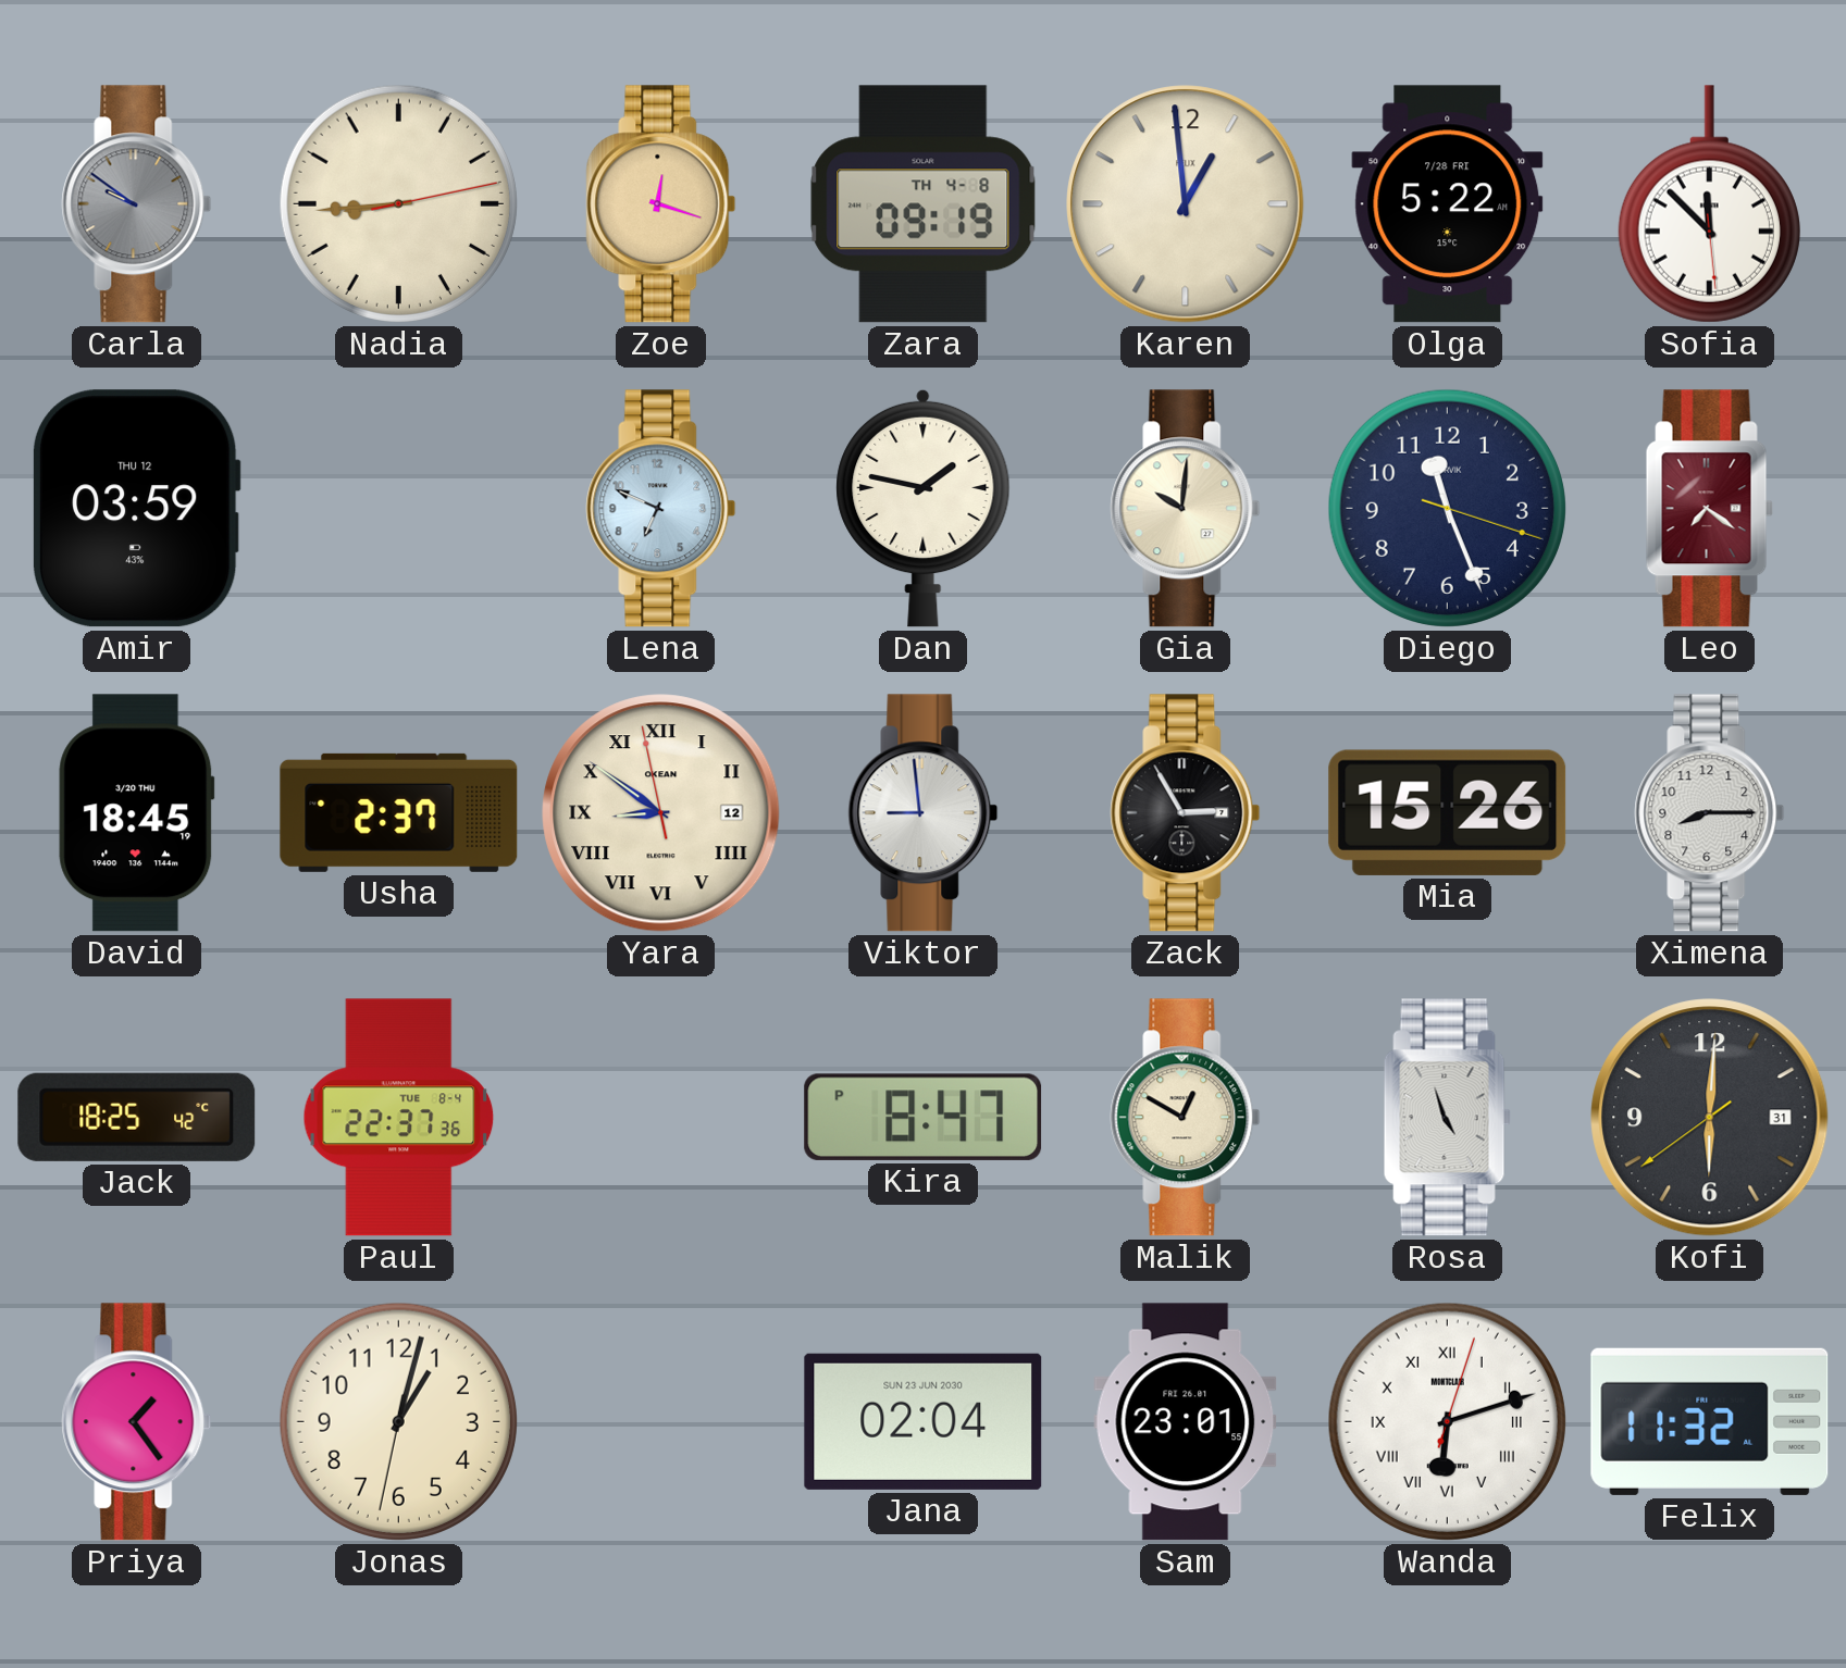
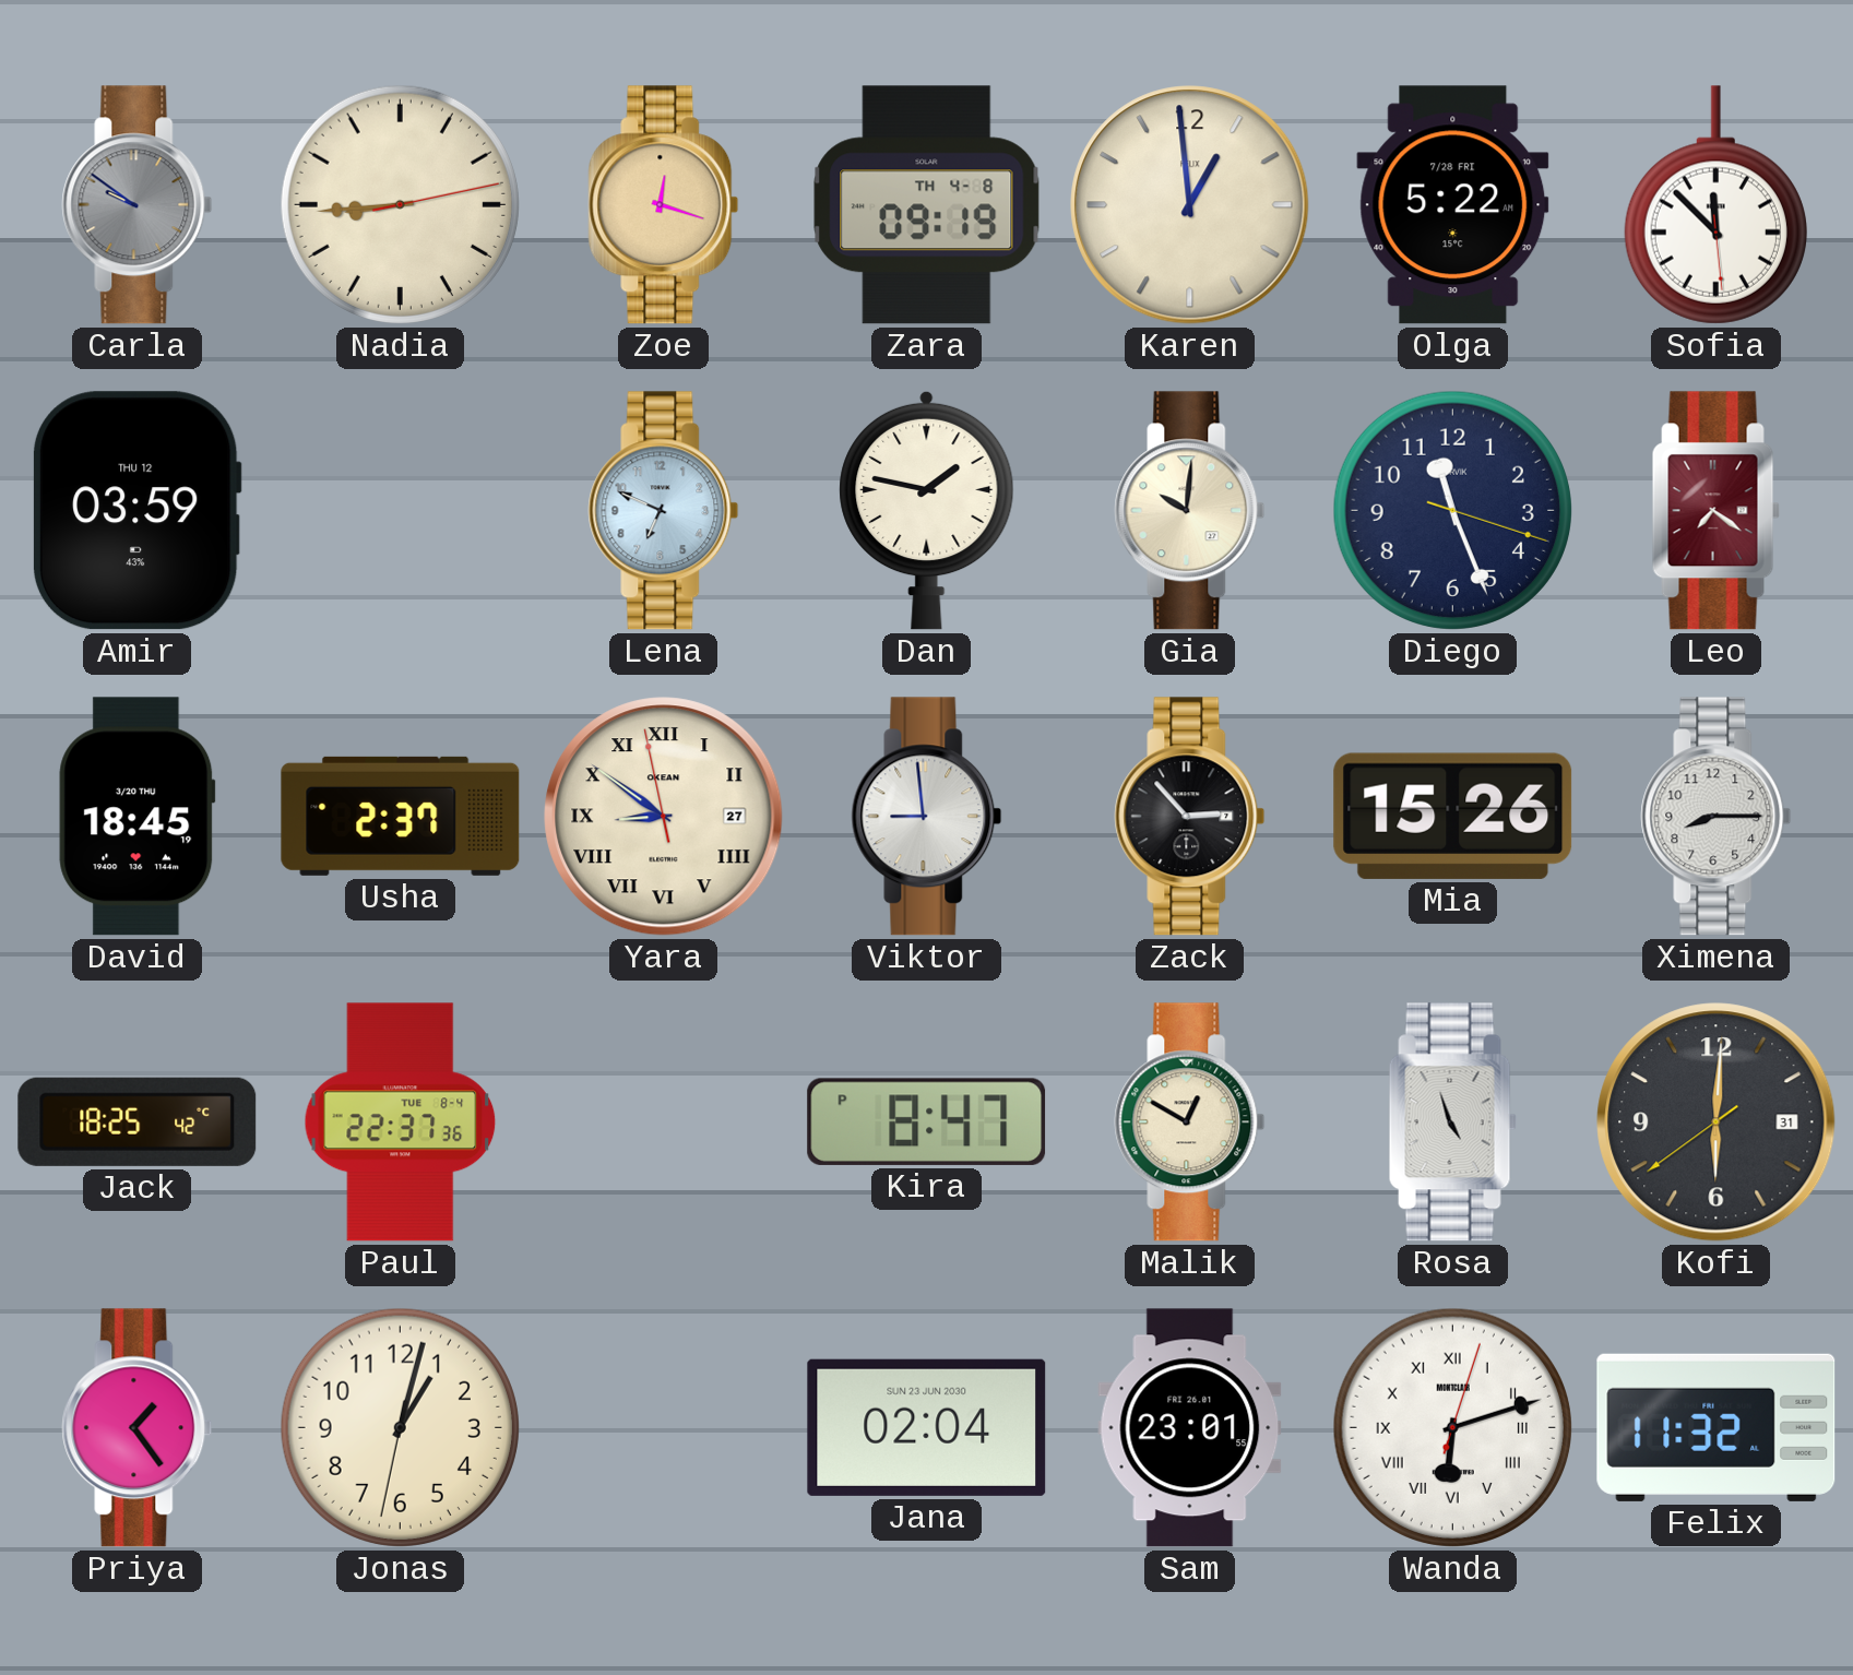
Yara date: 12 -> 27
Zack: 2:55 -> 2:53
